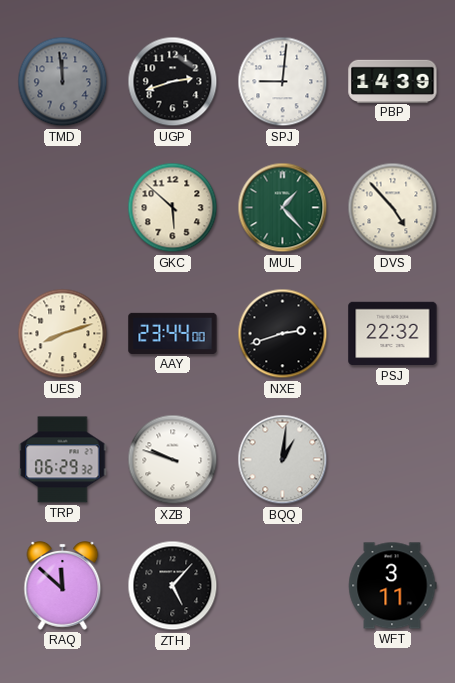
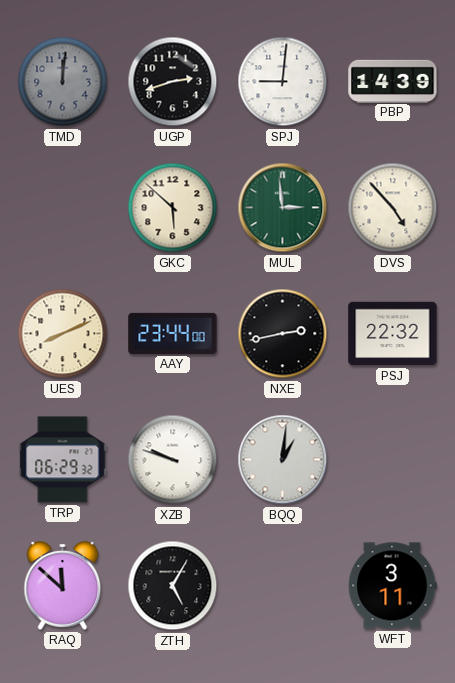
TMD: 11:59 -> 12:01
MUL: 1:23 -> 2:59
UES: 8:12 -> 8:11
NXE: 2:42 -> 2:43
ZTH: 5:07 -> 5:05
